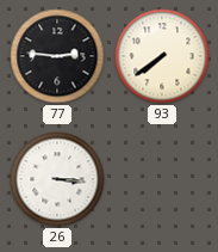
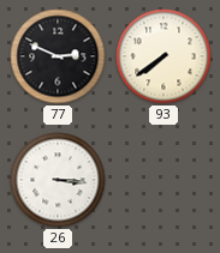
77: 2:46 -> 2:49
